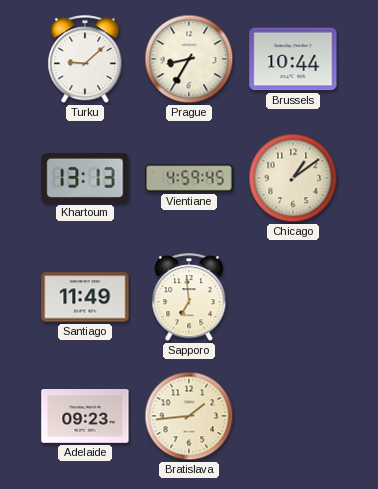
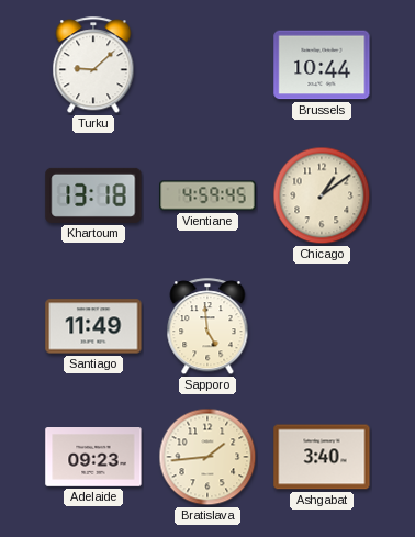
Prague: 8:35 -> none
Khartoum: 13:13 -> 13:18
Sapporo: 6:59 -> 4:59
Ashgabat: none -> 3:40
